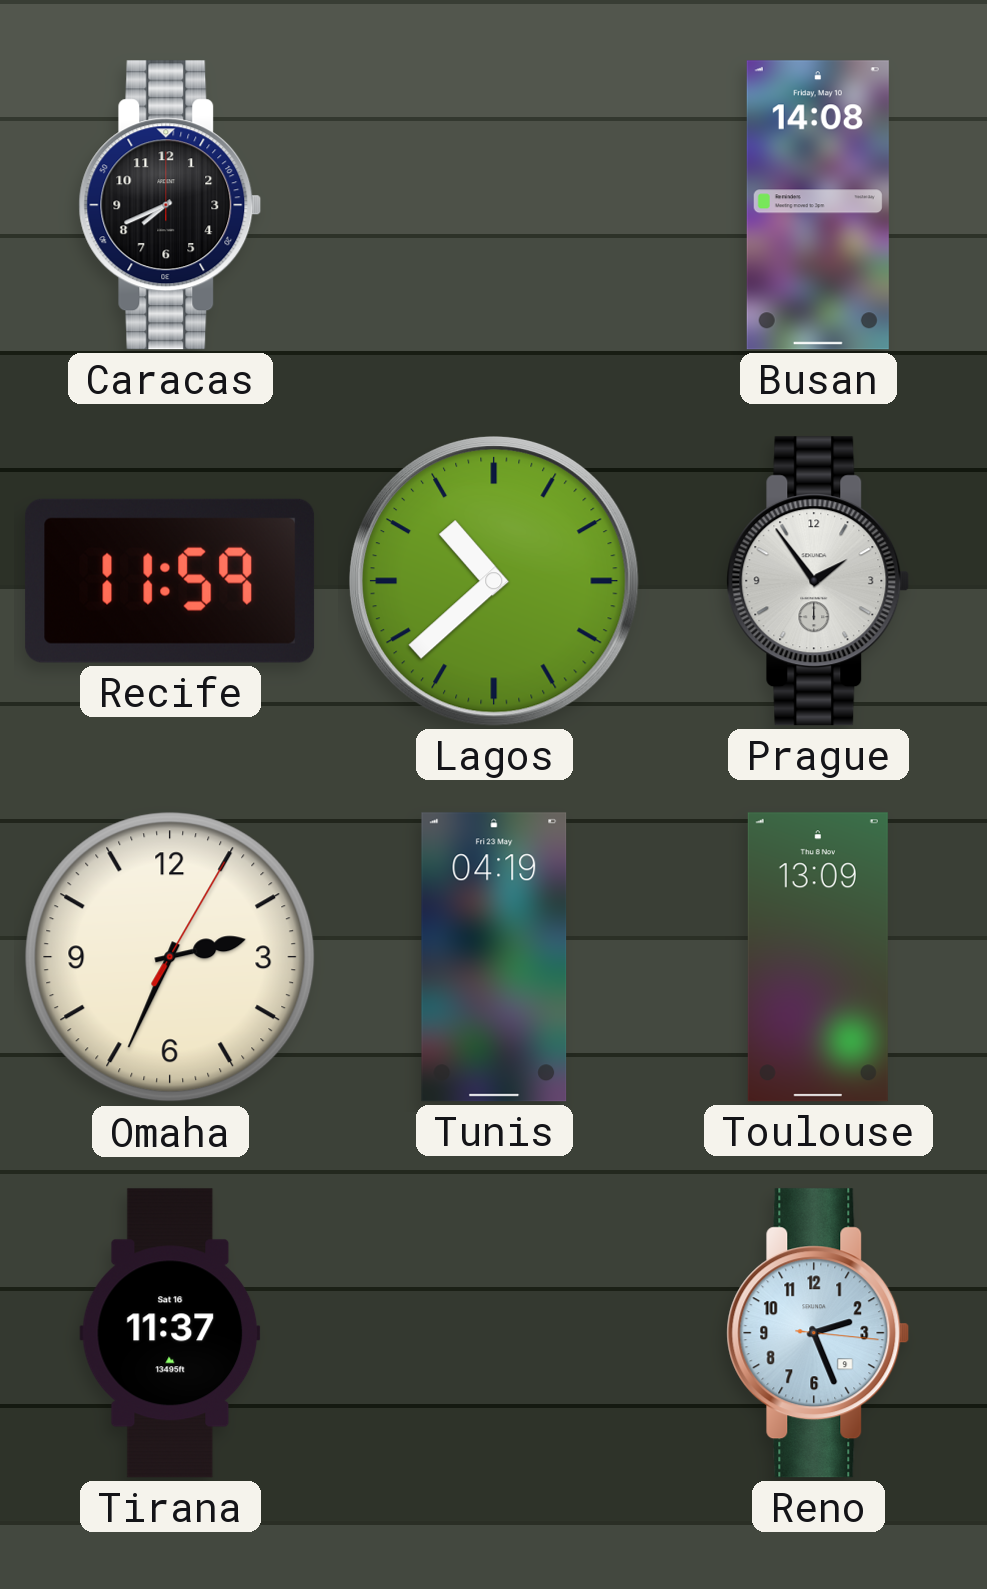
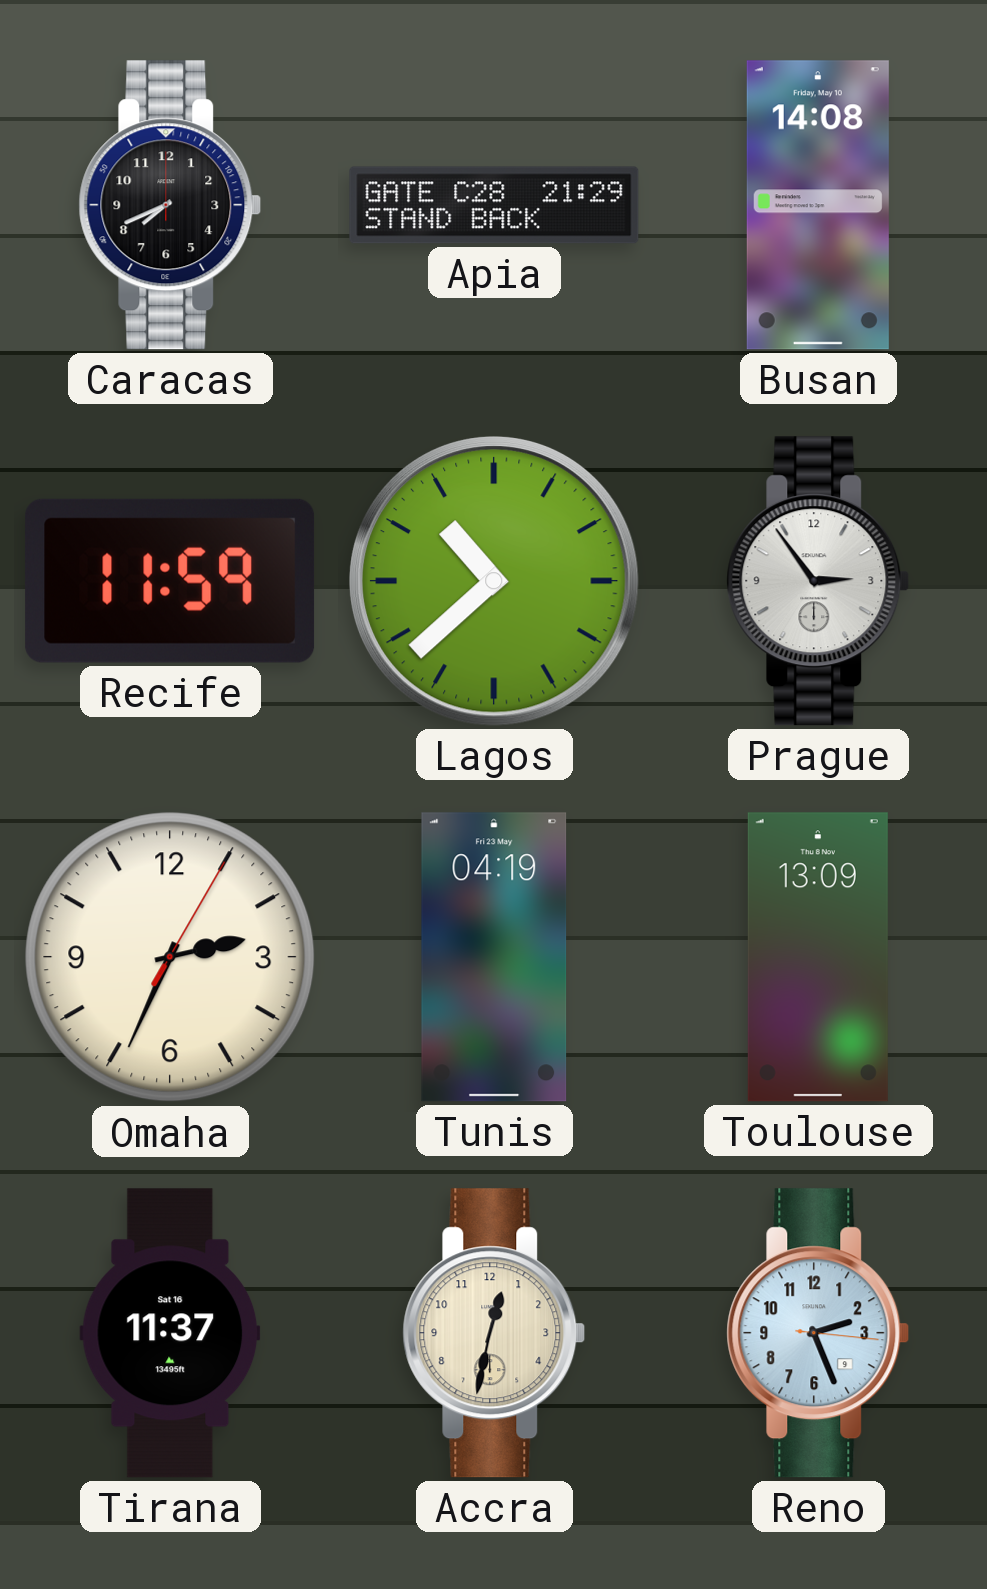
Apia: none -> 21:29
Prague: 1:54 -> 2:54
Accra: none -> 12:32
